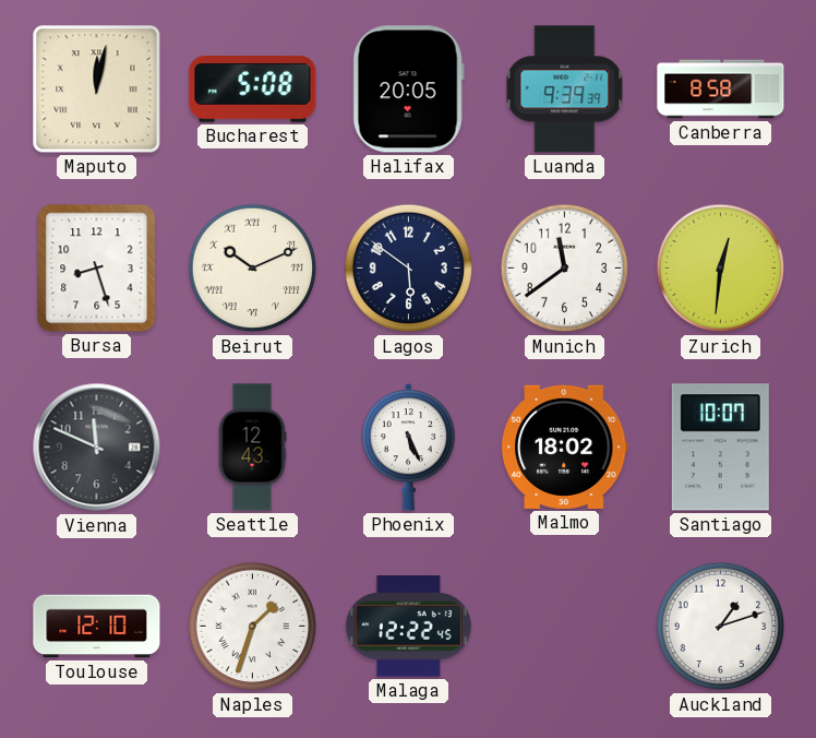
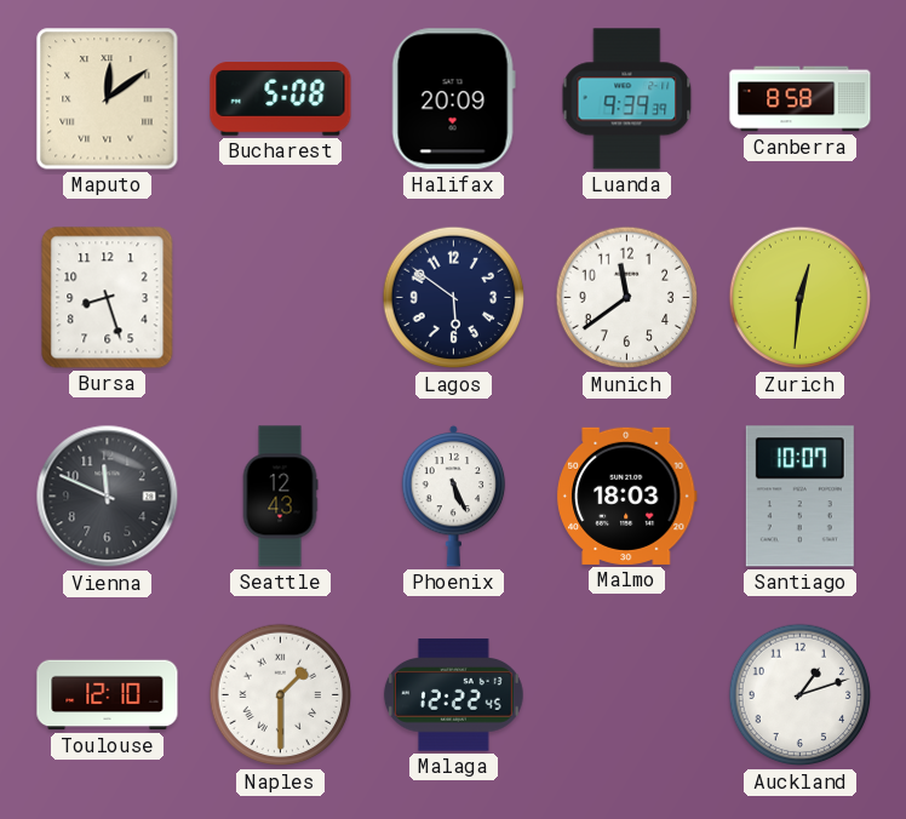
Maputo: 12:02 -> 12:09
Halifax: 20:05 -> 20:09
Beirut: 10:11 -> none
Malmo: 18:02 -> 18:03
Naples: 1:33 -> 1:30
